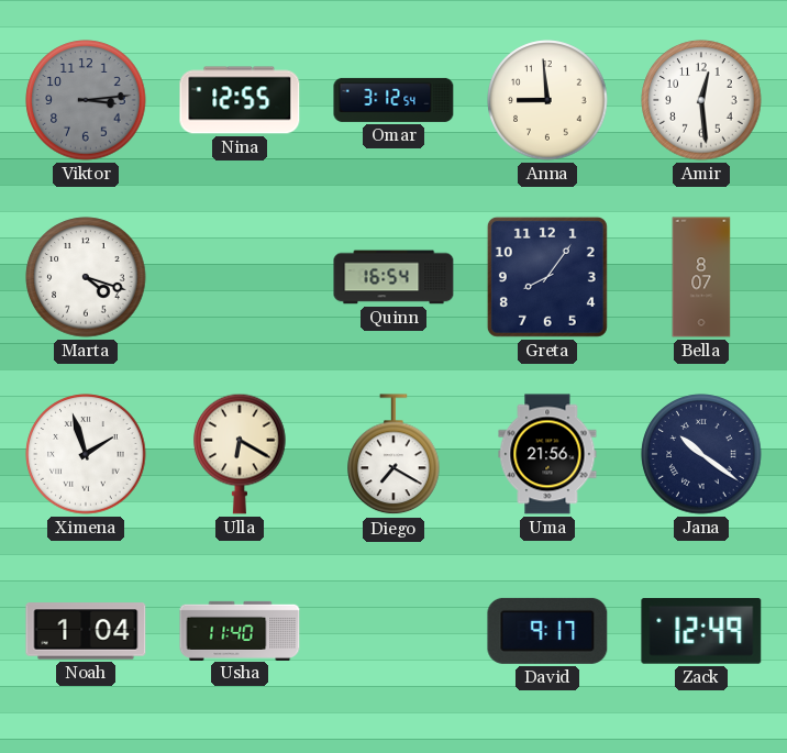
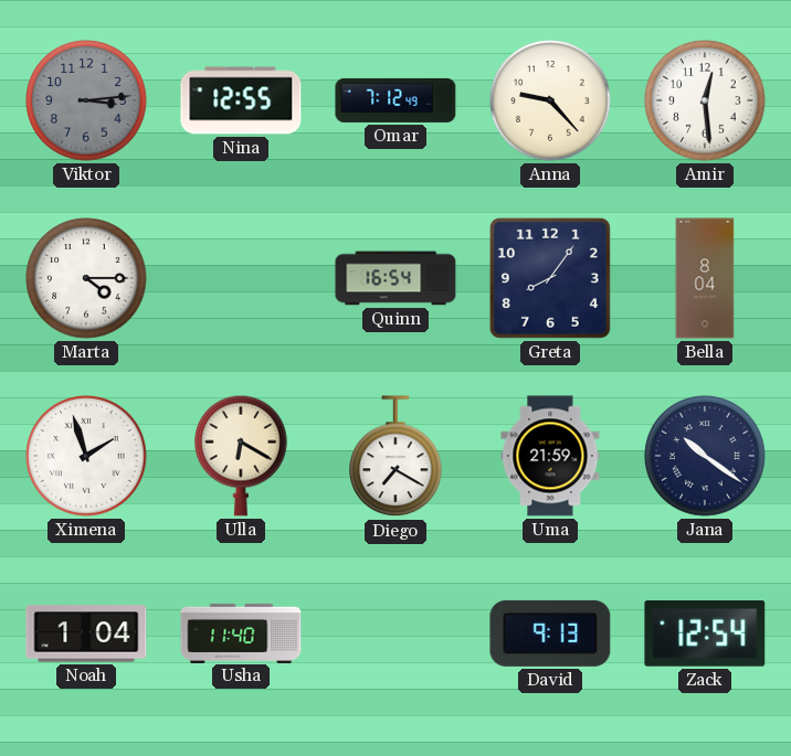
Omar: 3:12 -> 7:12
Anna: 8:59 -> 9:23
Marta: 4:18 -> 4:15
Bella: 8:07 -> 8:04
Uma: 21:56 -> 21:59
David: 9:17 -> 9:13
Zack: 12:49 -> 12:54
